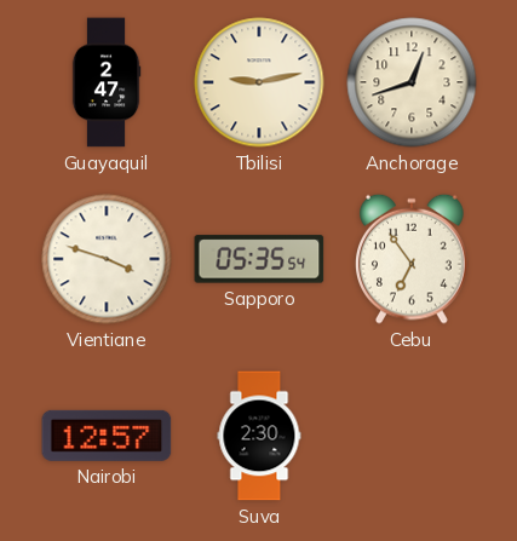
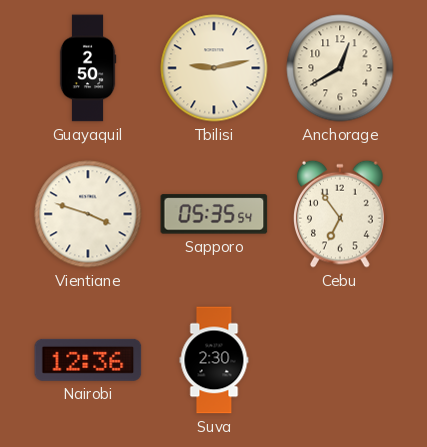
Guayaquil: 2:47 -> 2:50
Anchorage: 12:42 -> 12:40
Nairobi: 12:57 -> 12:36
